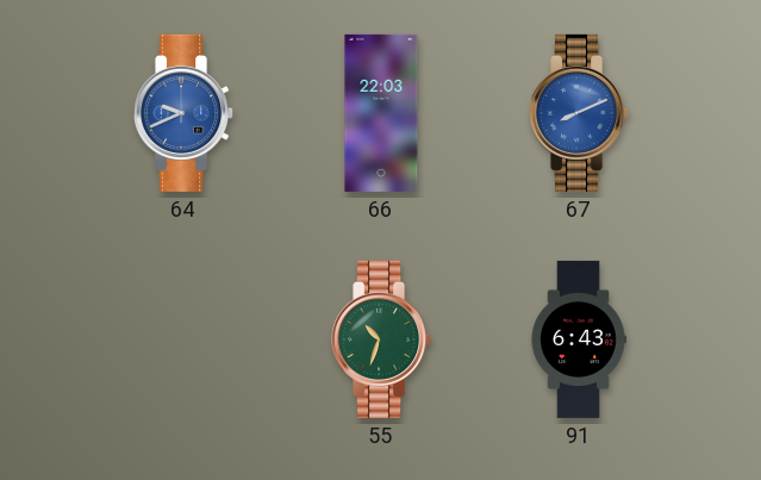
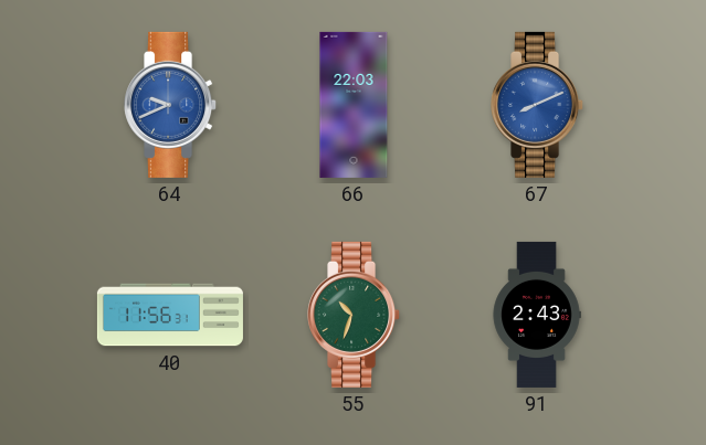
40: none -> 11:56
91: 6:43 -> 2:43
